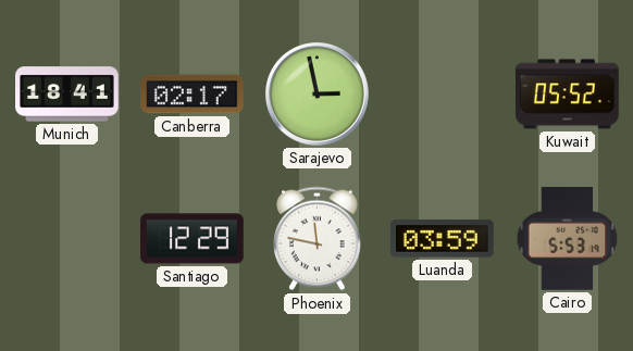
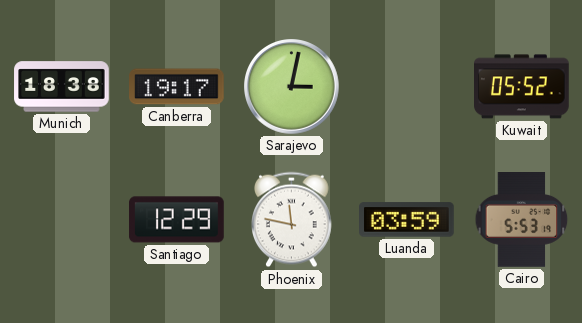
Munich: 18:41 -> 18:38
Canberra: 02:17 -> 19:17
Sarajevo: 2:58 -> 3:02
